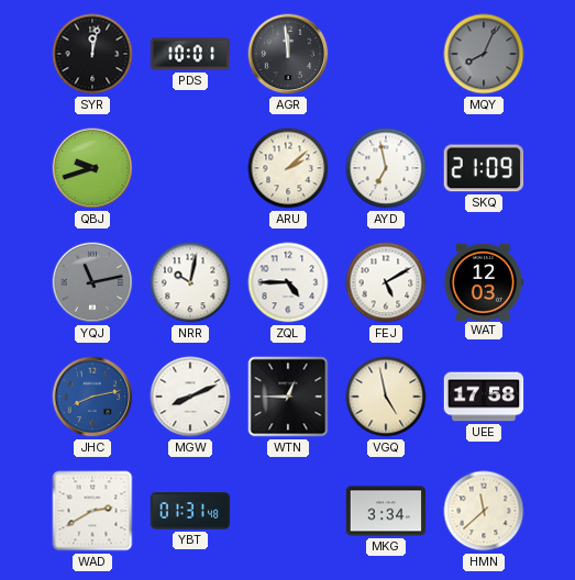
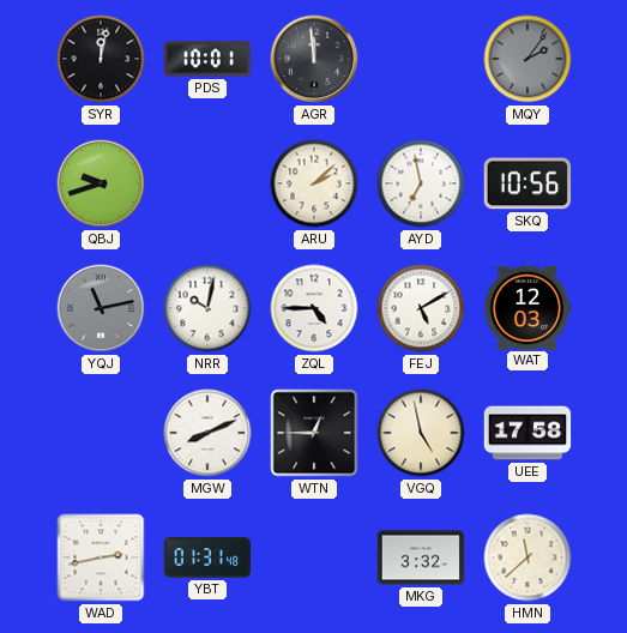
MQY: 8:04 -> 2:06
SKQ: 21:09 -> 10:56
JHC: 8:13 -> none
WAD: 2:40 -> 2:43
MKG: 3:34 -> 3:32
